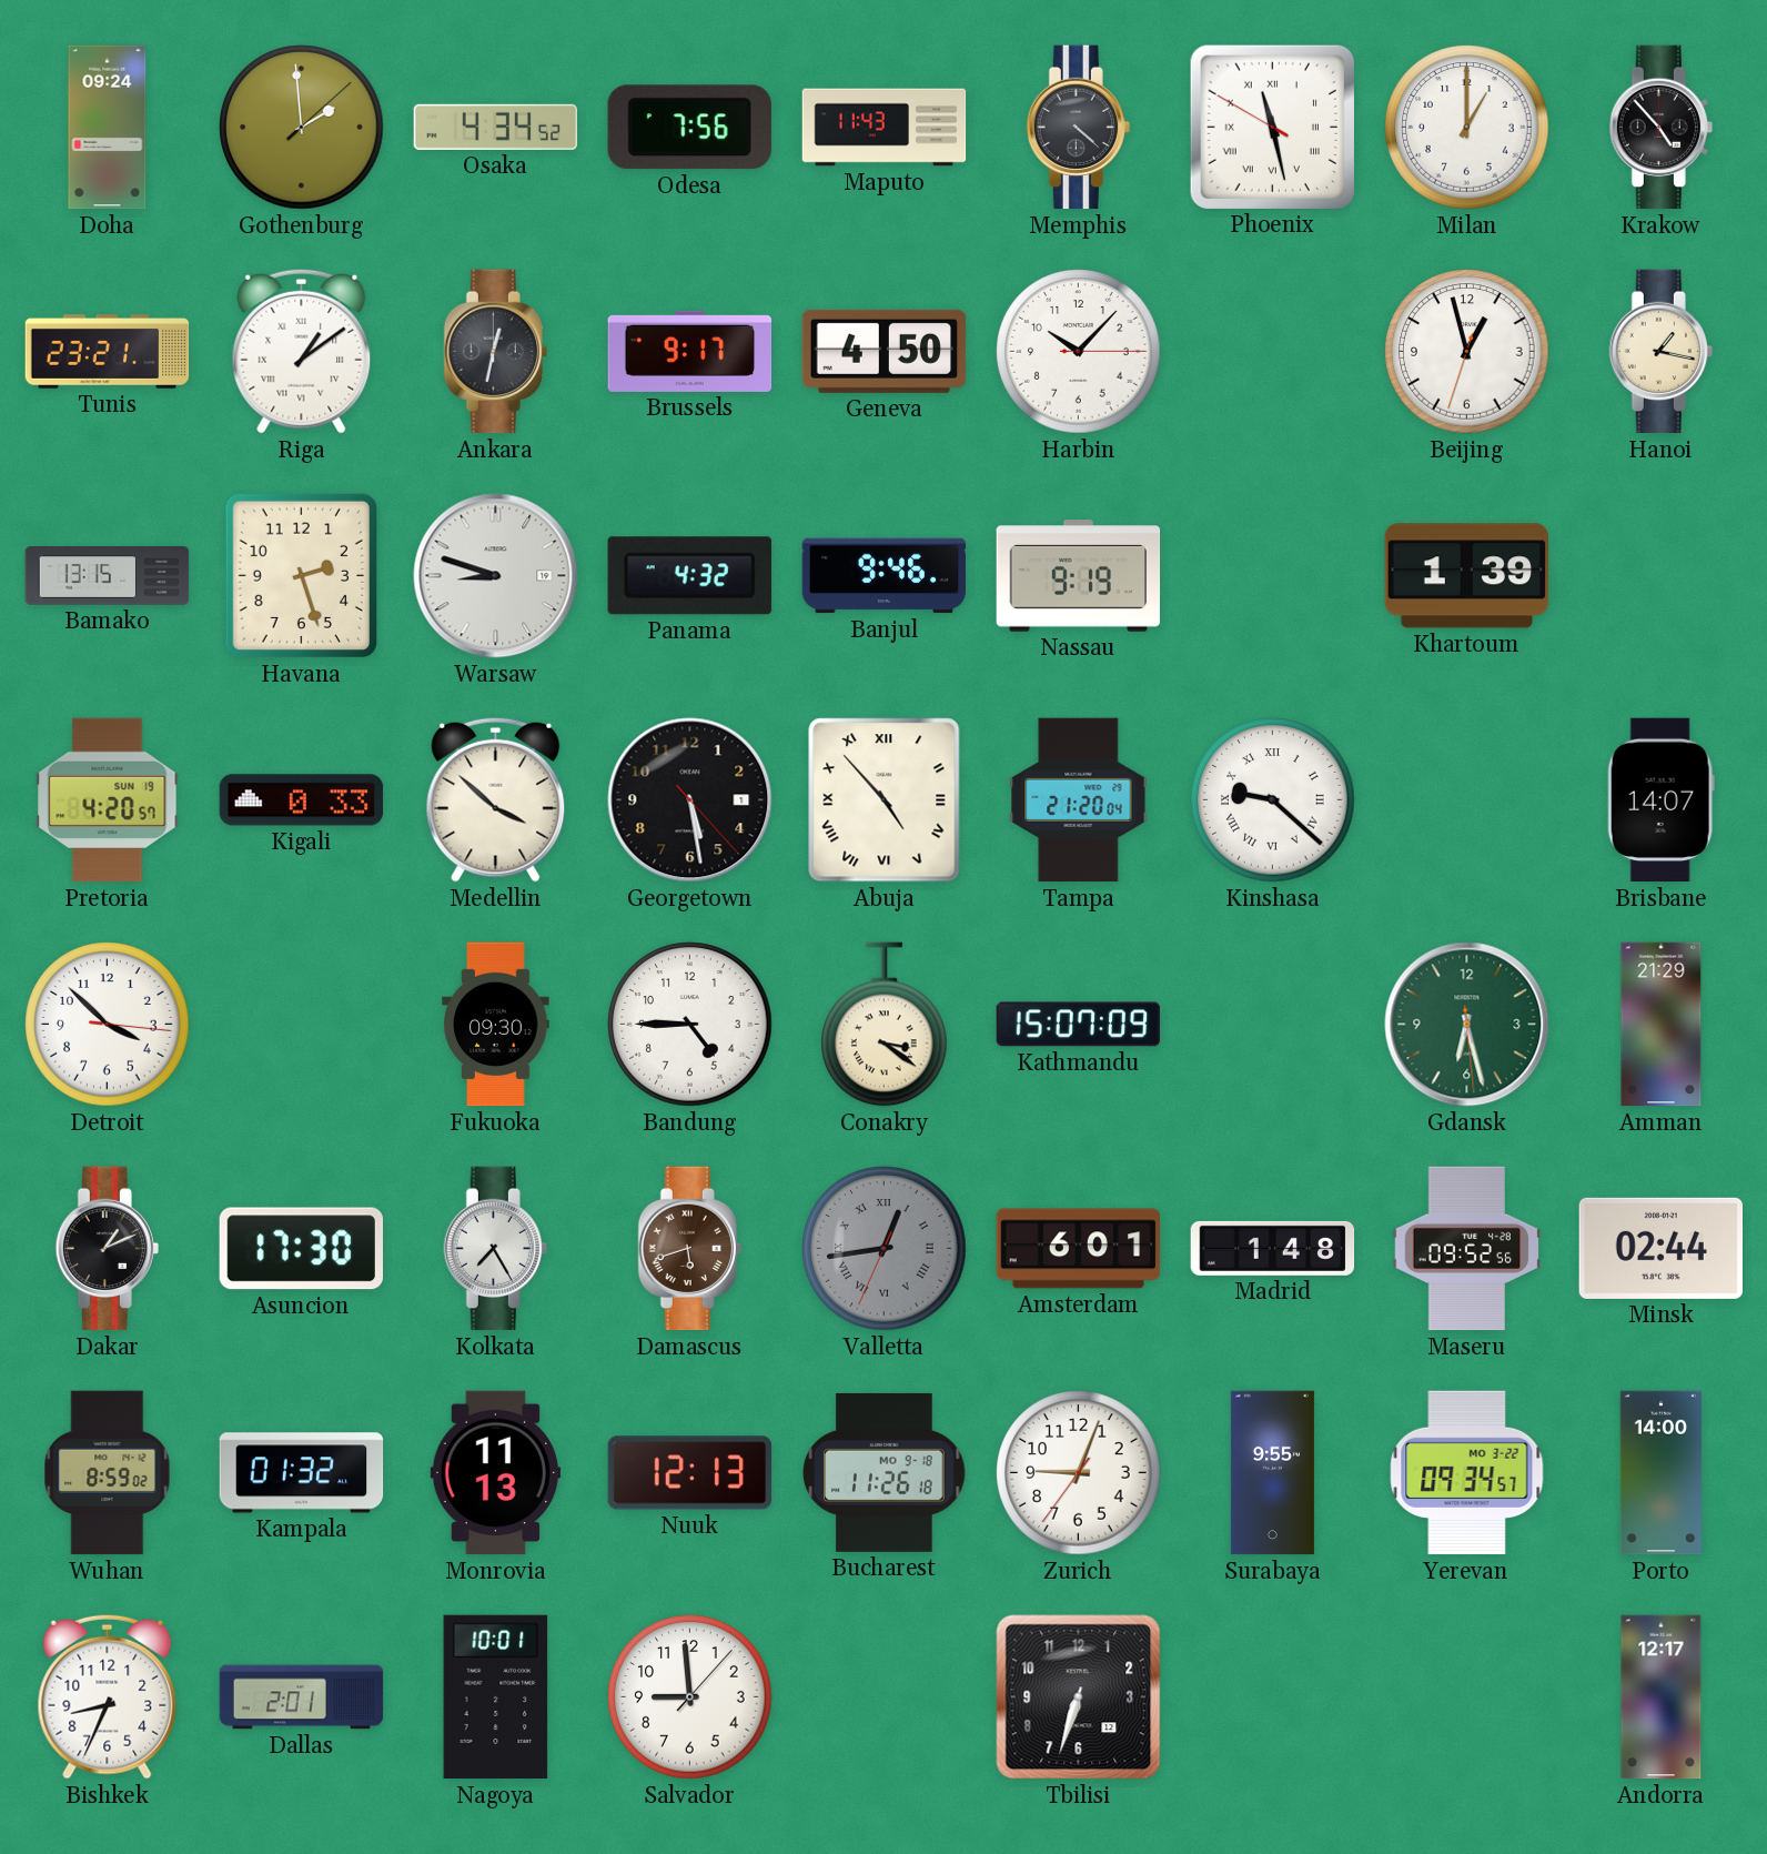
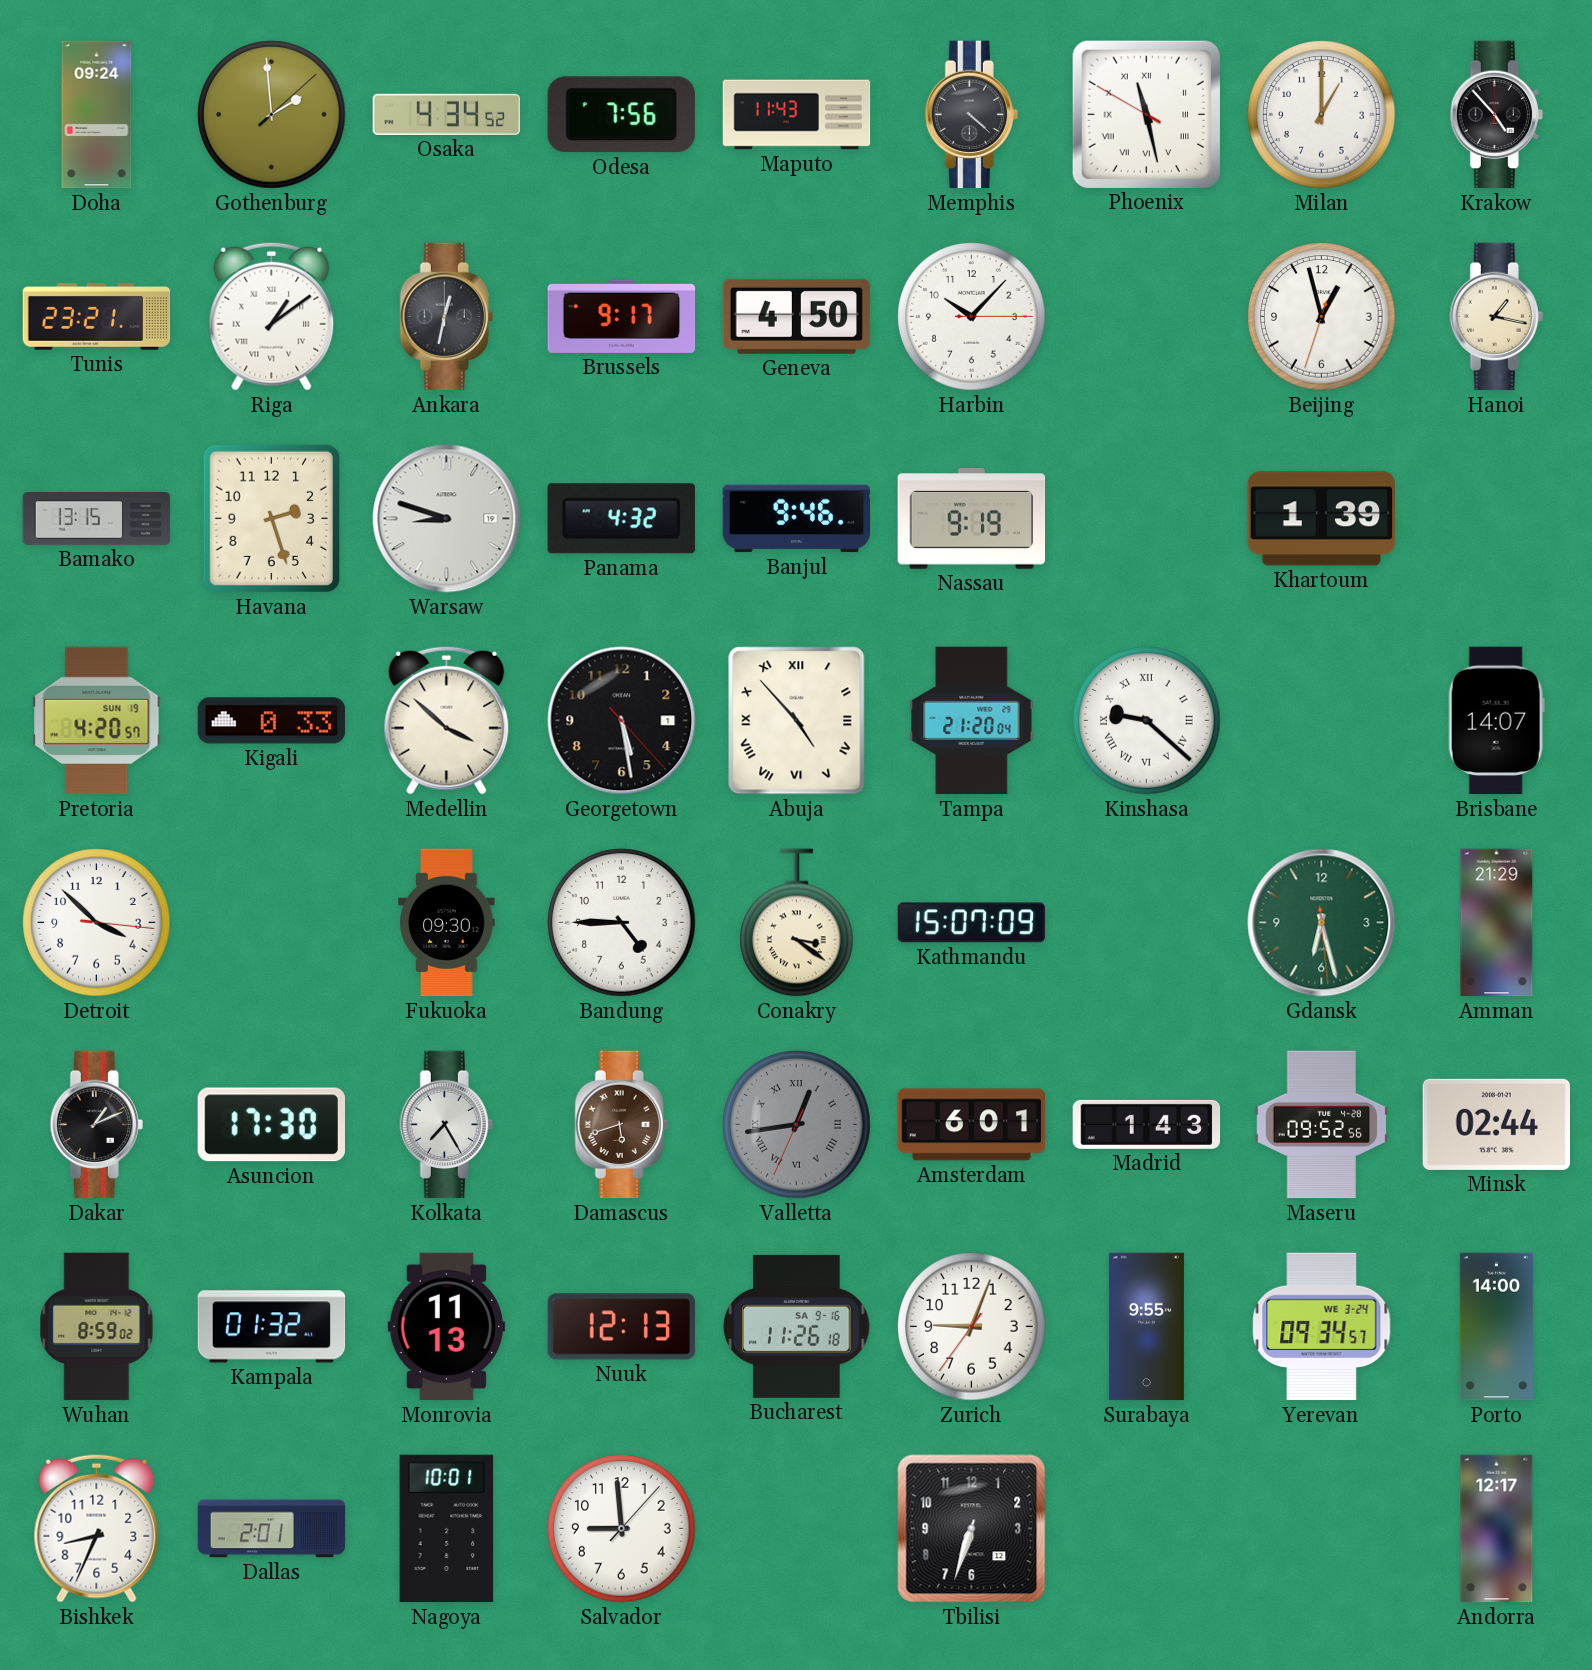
Madrid: 1:48 -> 1:43
Bucharest date: MO 9-18 -> SA 9-16
Yerevan date: MO 3-22 -> WE 3-24
